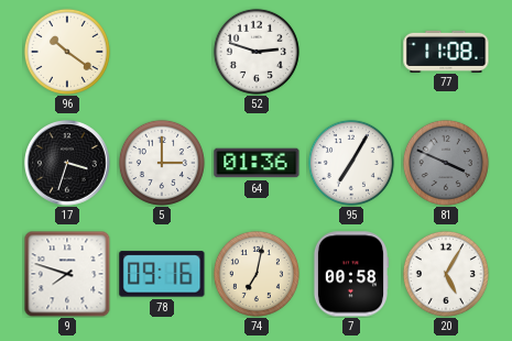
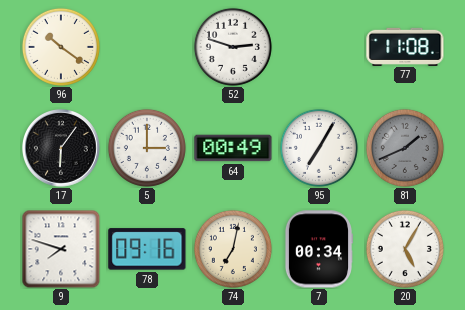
17: 3:33 -> 6:06
64: 01:36 -> 00:49
81: 3:49 -> 1:41
7: 00:58 -> 00:34
